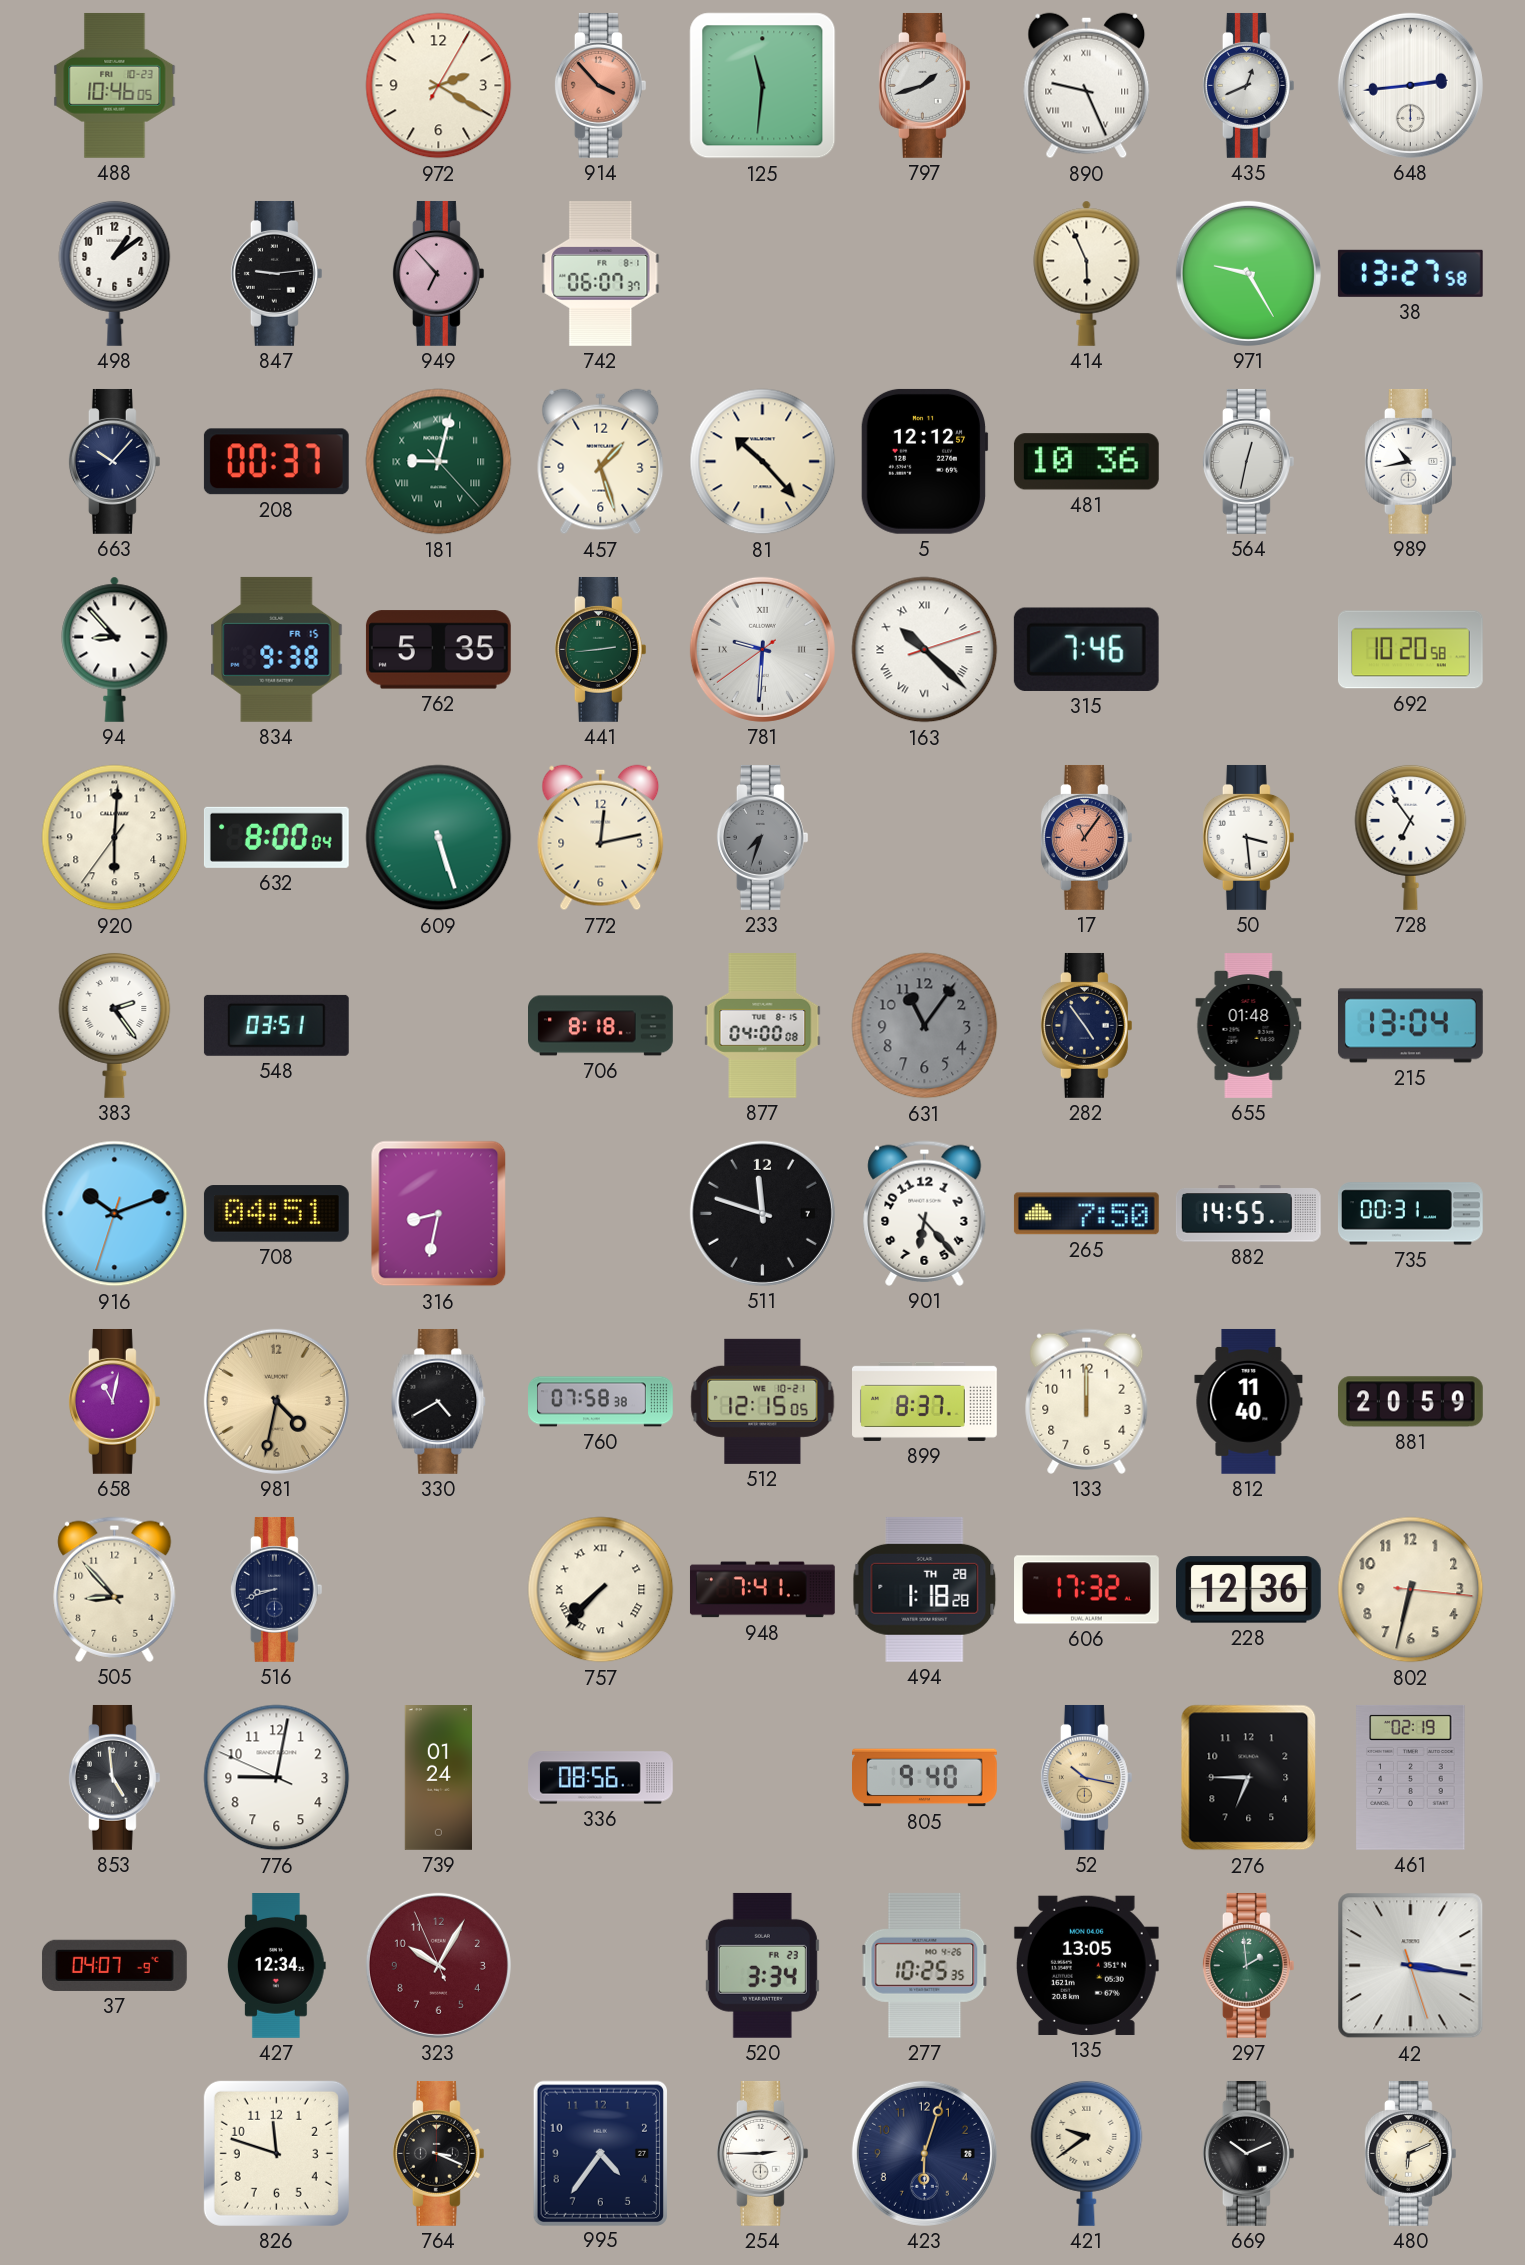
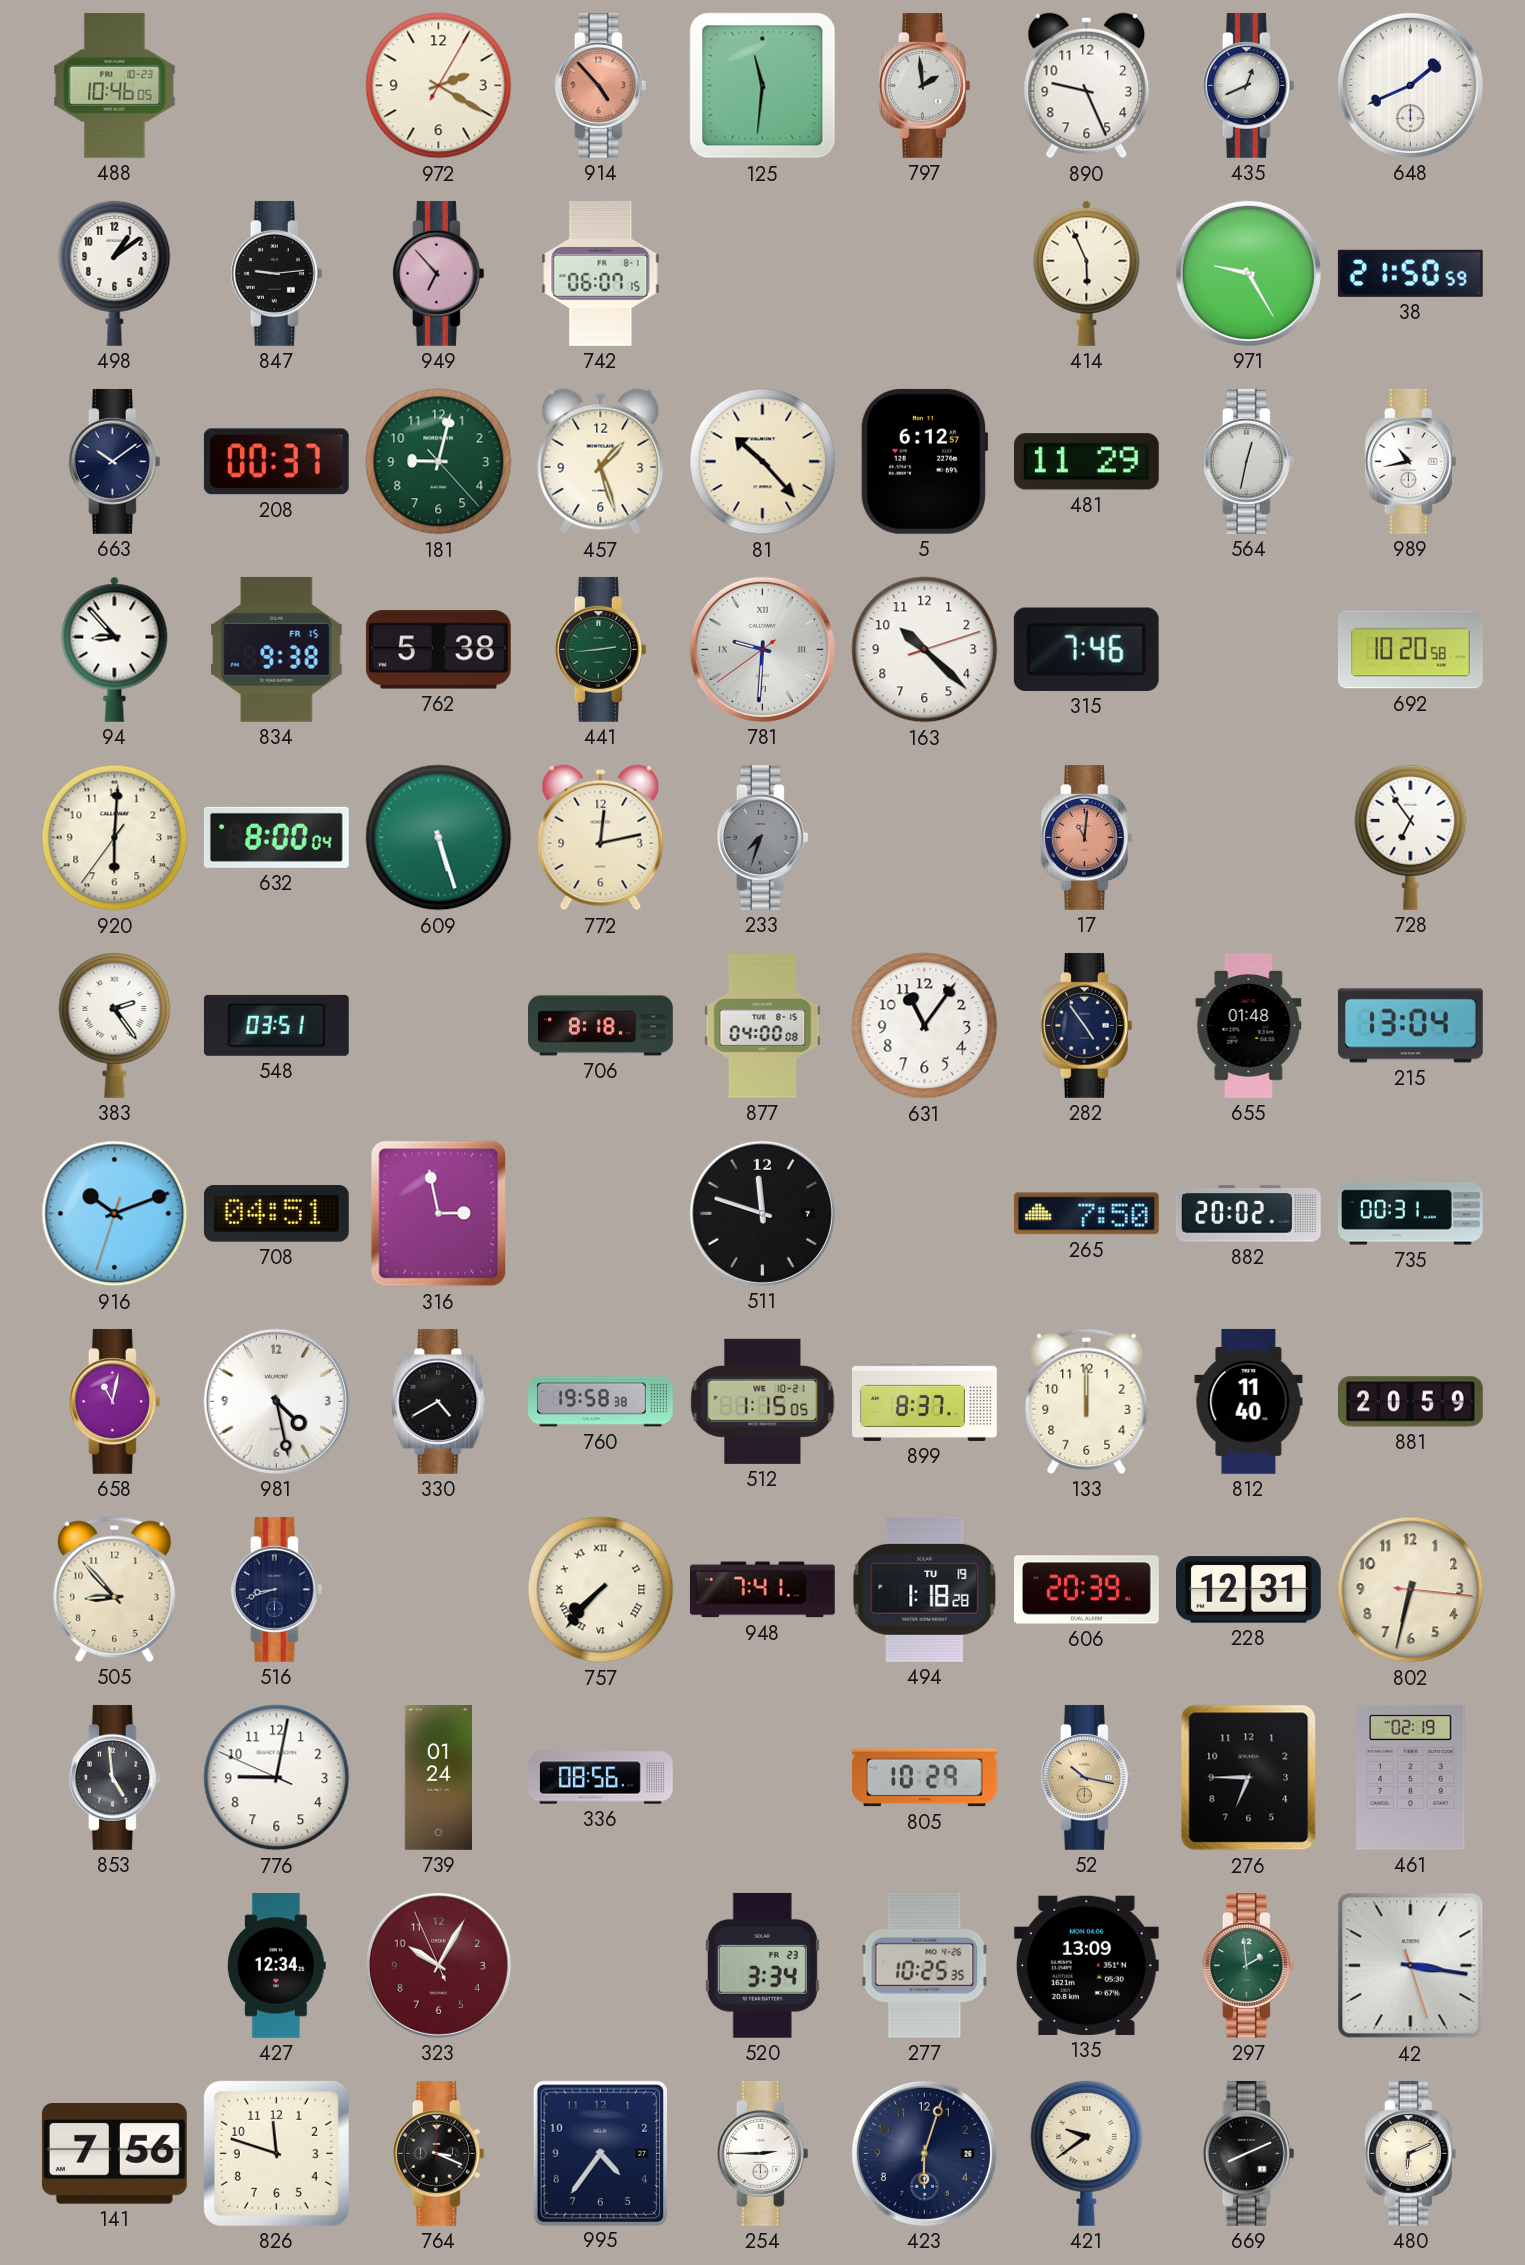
914: 3:53 -> 4:53
797: 1:42 -> 1:59
890 numerals: Roman -> Arabic
648: 2:44 -> 1:41
742: 06:07:37 -> 06:07:15
38: 13:27 -> 21:50
663: 10:07 -> 10:09
181 numerals: Roman -> Arabic
5: 12:12 -> 6:12
481: 10:36 -> 11:29
762: 5:35 -> 5:38
163 numerals: Roman -> Arabic
17: 11:06 -> 11:01
50: 3:29 -> none
631 dial: grey -> white
316: 8:32 -> 2:58
901: 6:23 -> none
882: 14:55 -> 20:02
981: 4:32 -> 4:28
981 dial: champagne -> white
760: 07:58 -> 19:58
512: 12:15 -> 1:15
494 date: TH 28 -> TU 19
606: 17:32 -> 20:39
228: 12:36 -> 12:31
805: 9:40 -> 10:29
37: 04:07 -> none
135: 13:05 -> 13:09
141: none -> 7:56
669: 10:11 -> 8:11
